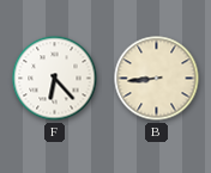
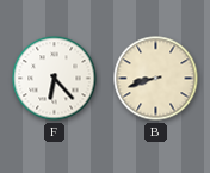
B: 8:44 -> 8:42
